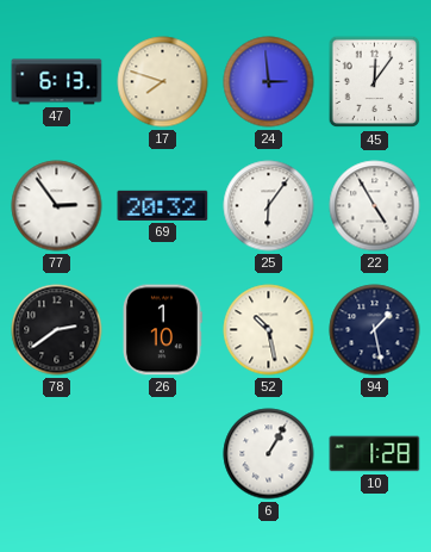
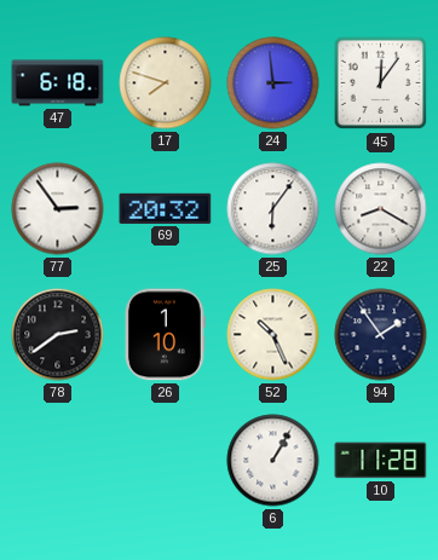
47: 6:13 -> 6:18
22: 4:55 -> 8:20
52: 10:28 -> 10:26
94: 1:28 -> 1:54
10: 1:28 -> 11:28
